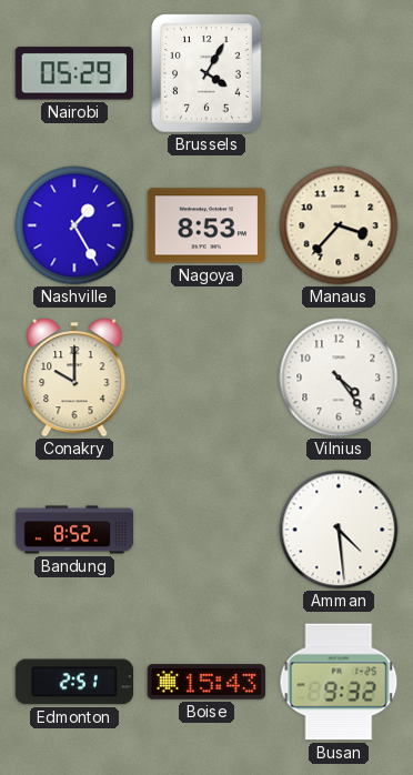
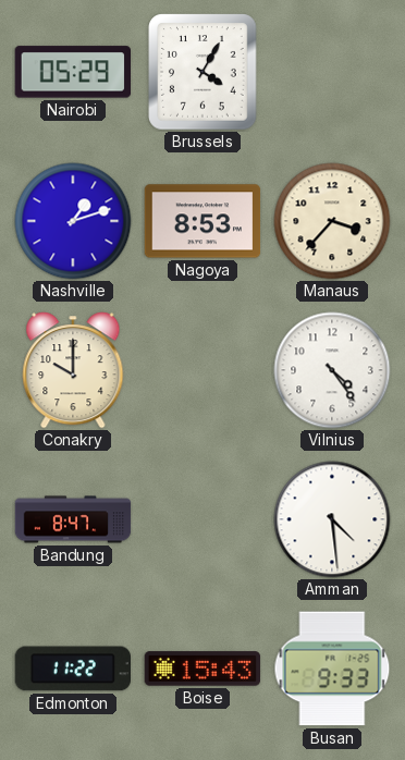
Nashville: 1:25 -> 1:12
Bandung: 8:52 -> 8:47
Edmonton: 2:51 -> 11:22
Busan: 9:32 -> 9:33
